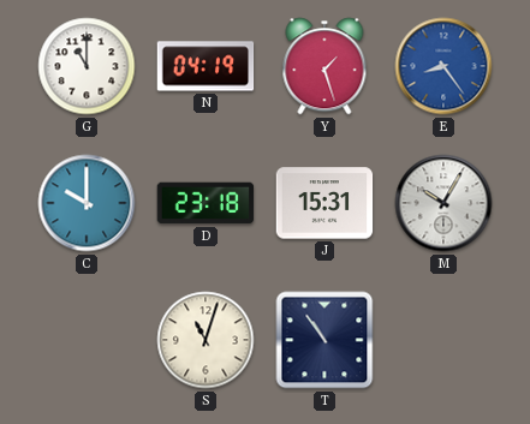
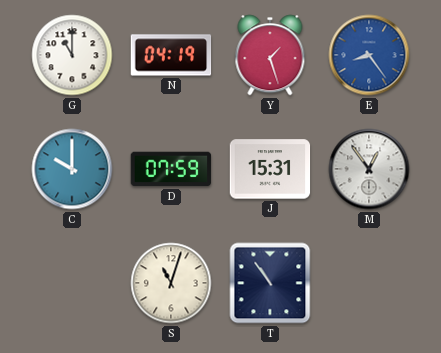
D: 23:18 -> 07:59
M: 10:05 -> 12:54
